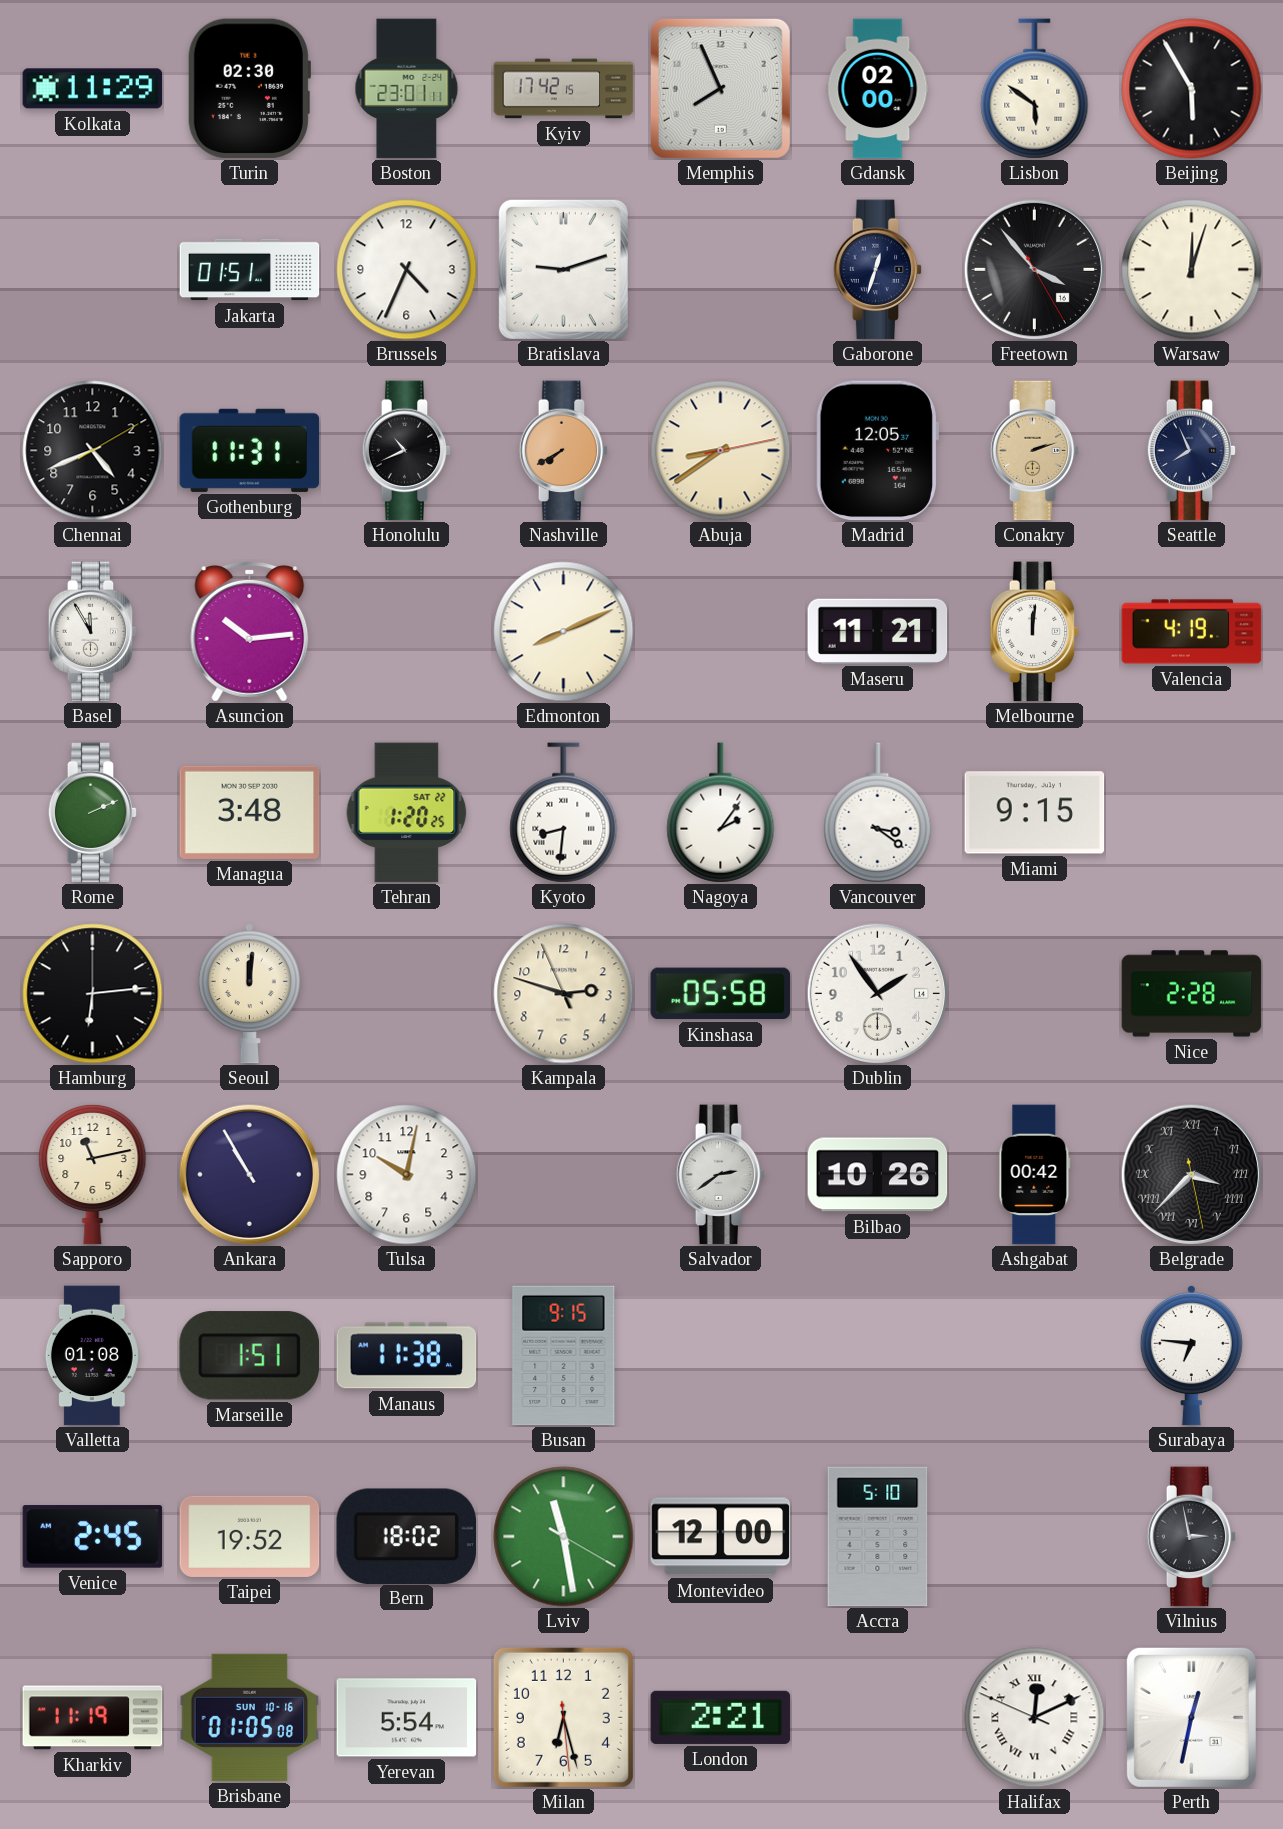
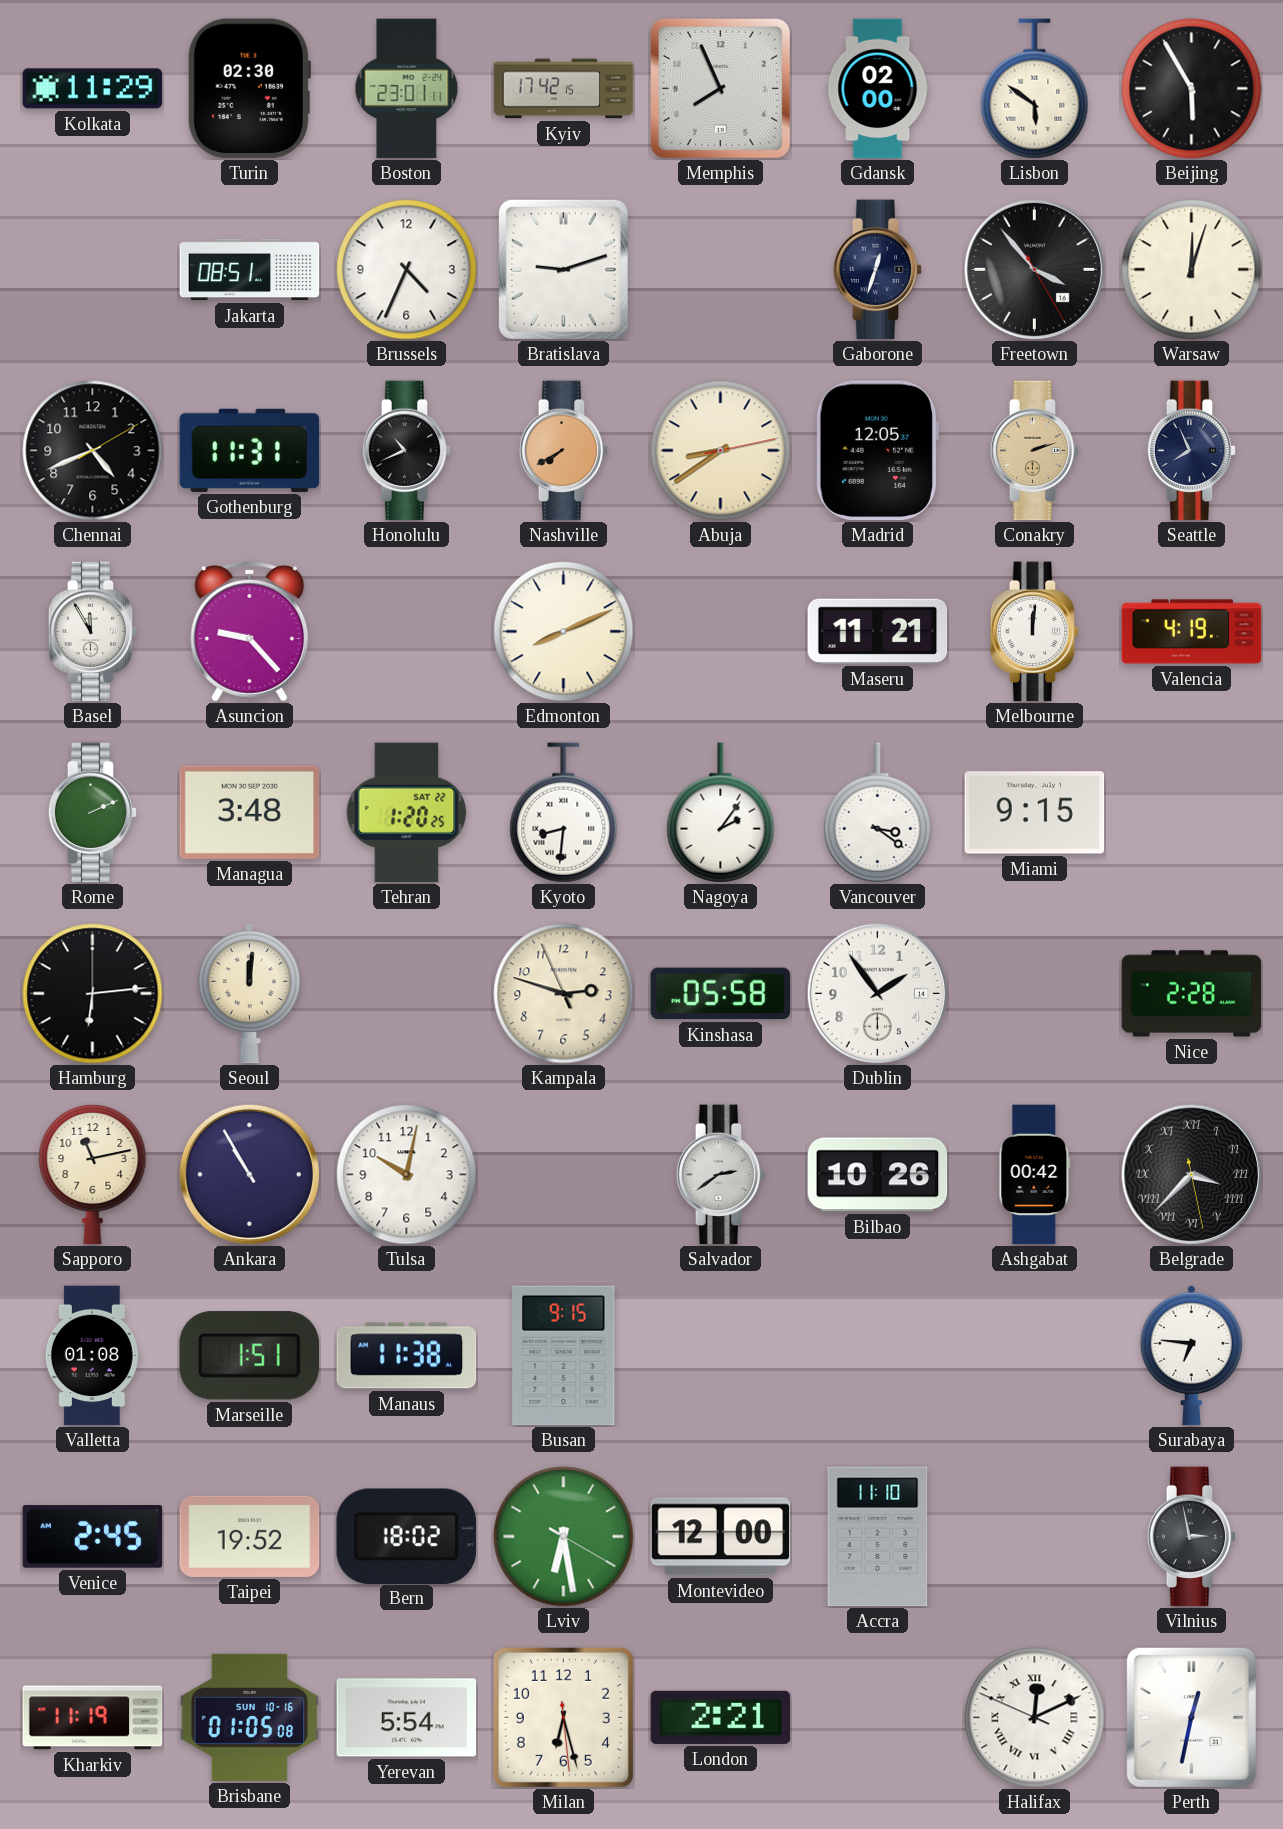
Jakarta: 01:51 -> 08:51
Asuncion: 10:14 -> 9:23
Lviv: 11:28 -> 6:28
Accra: 5:10 -> 11:10
